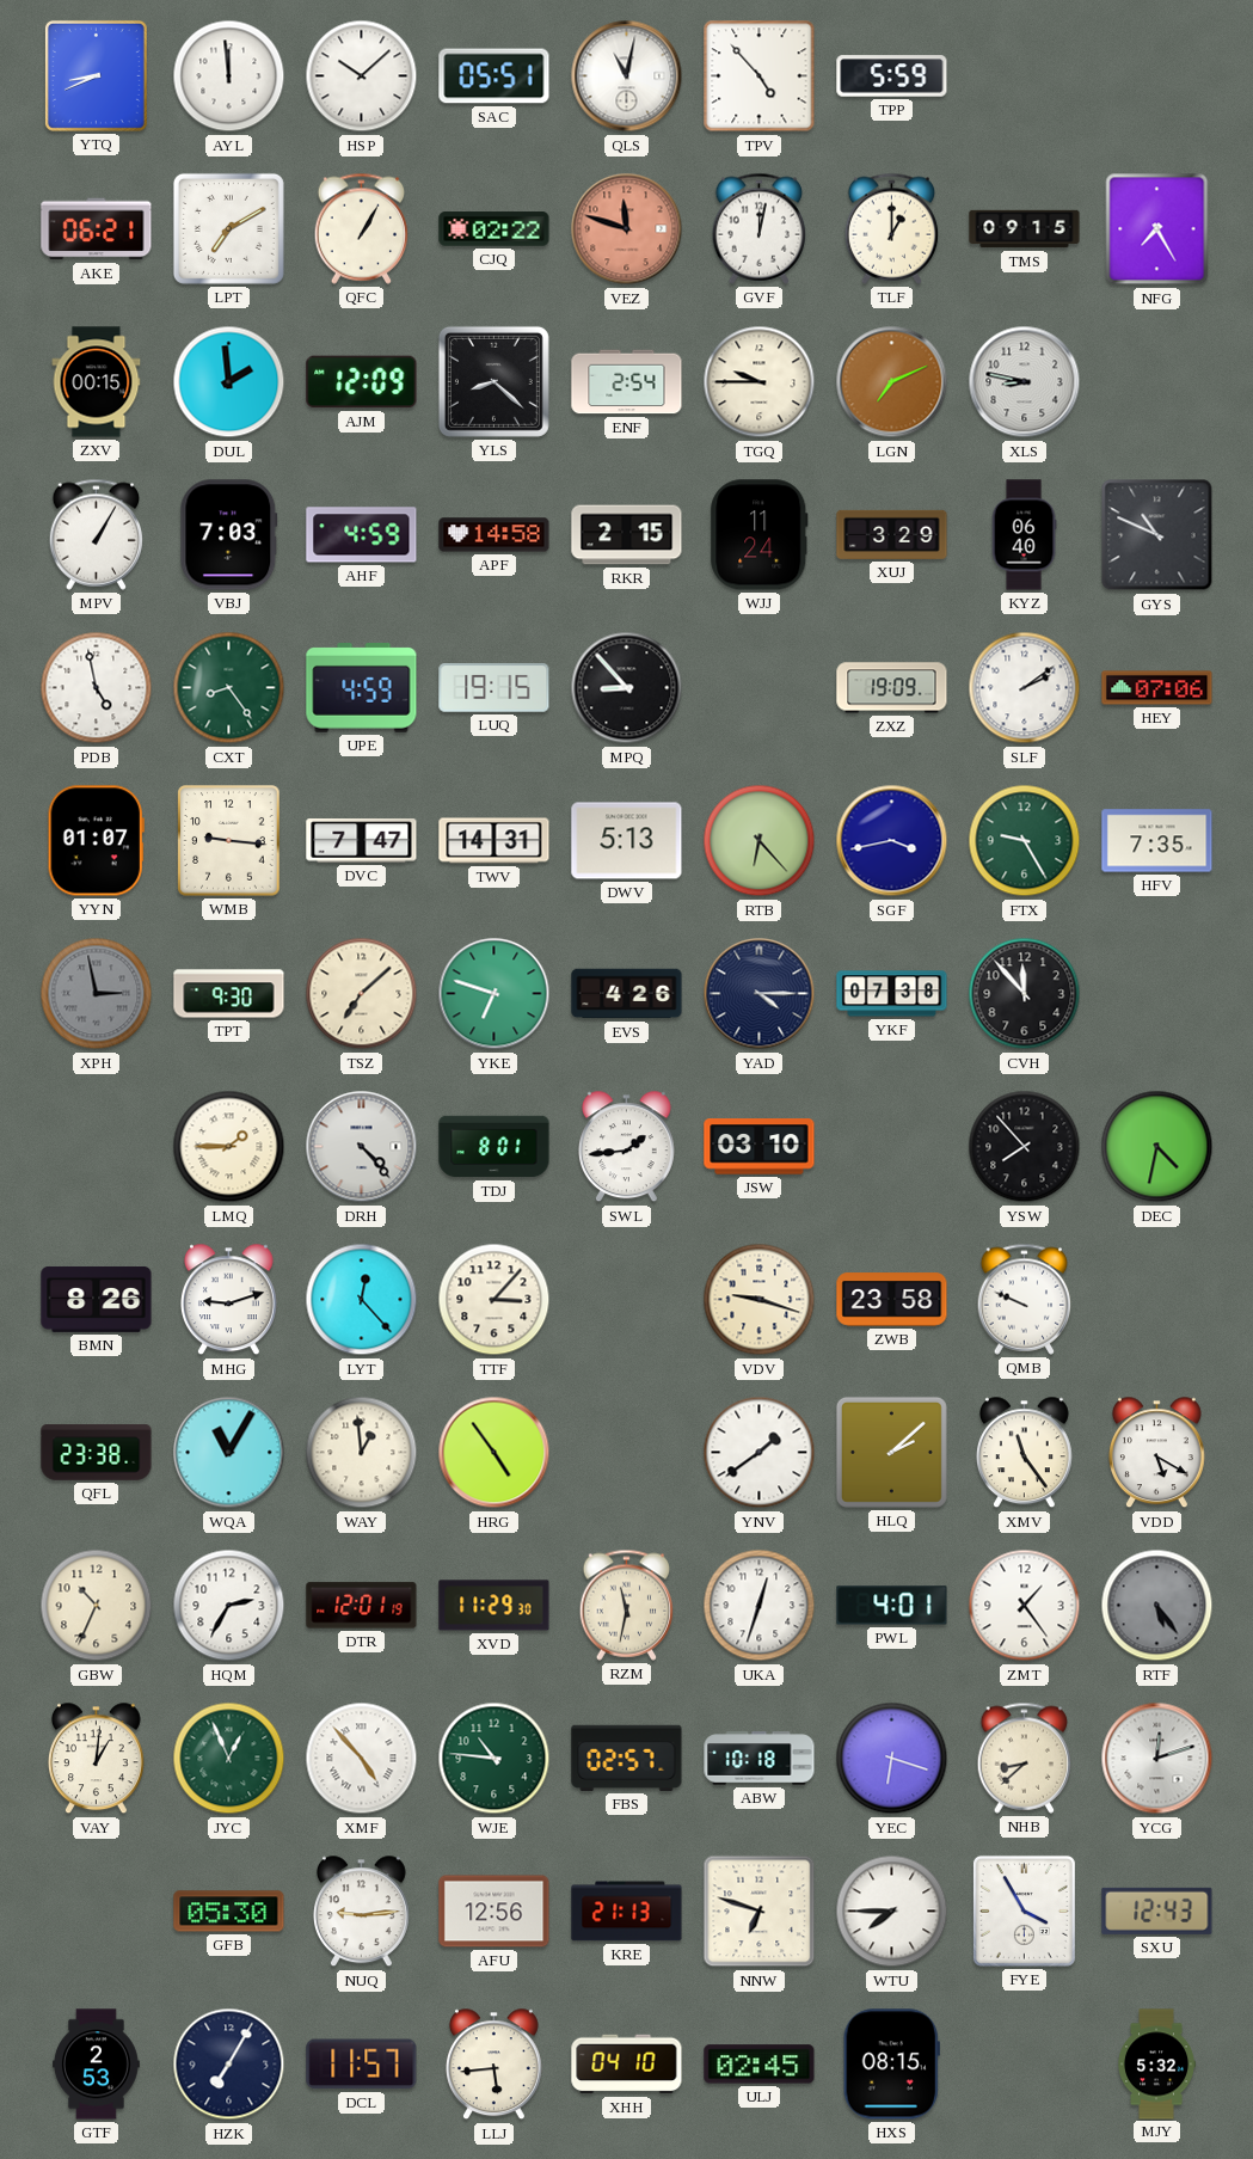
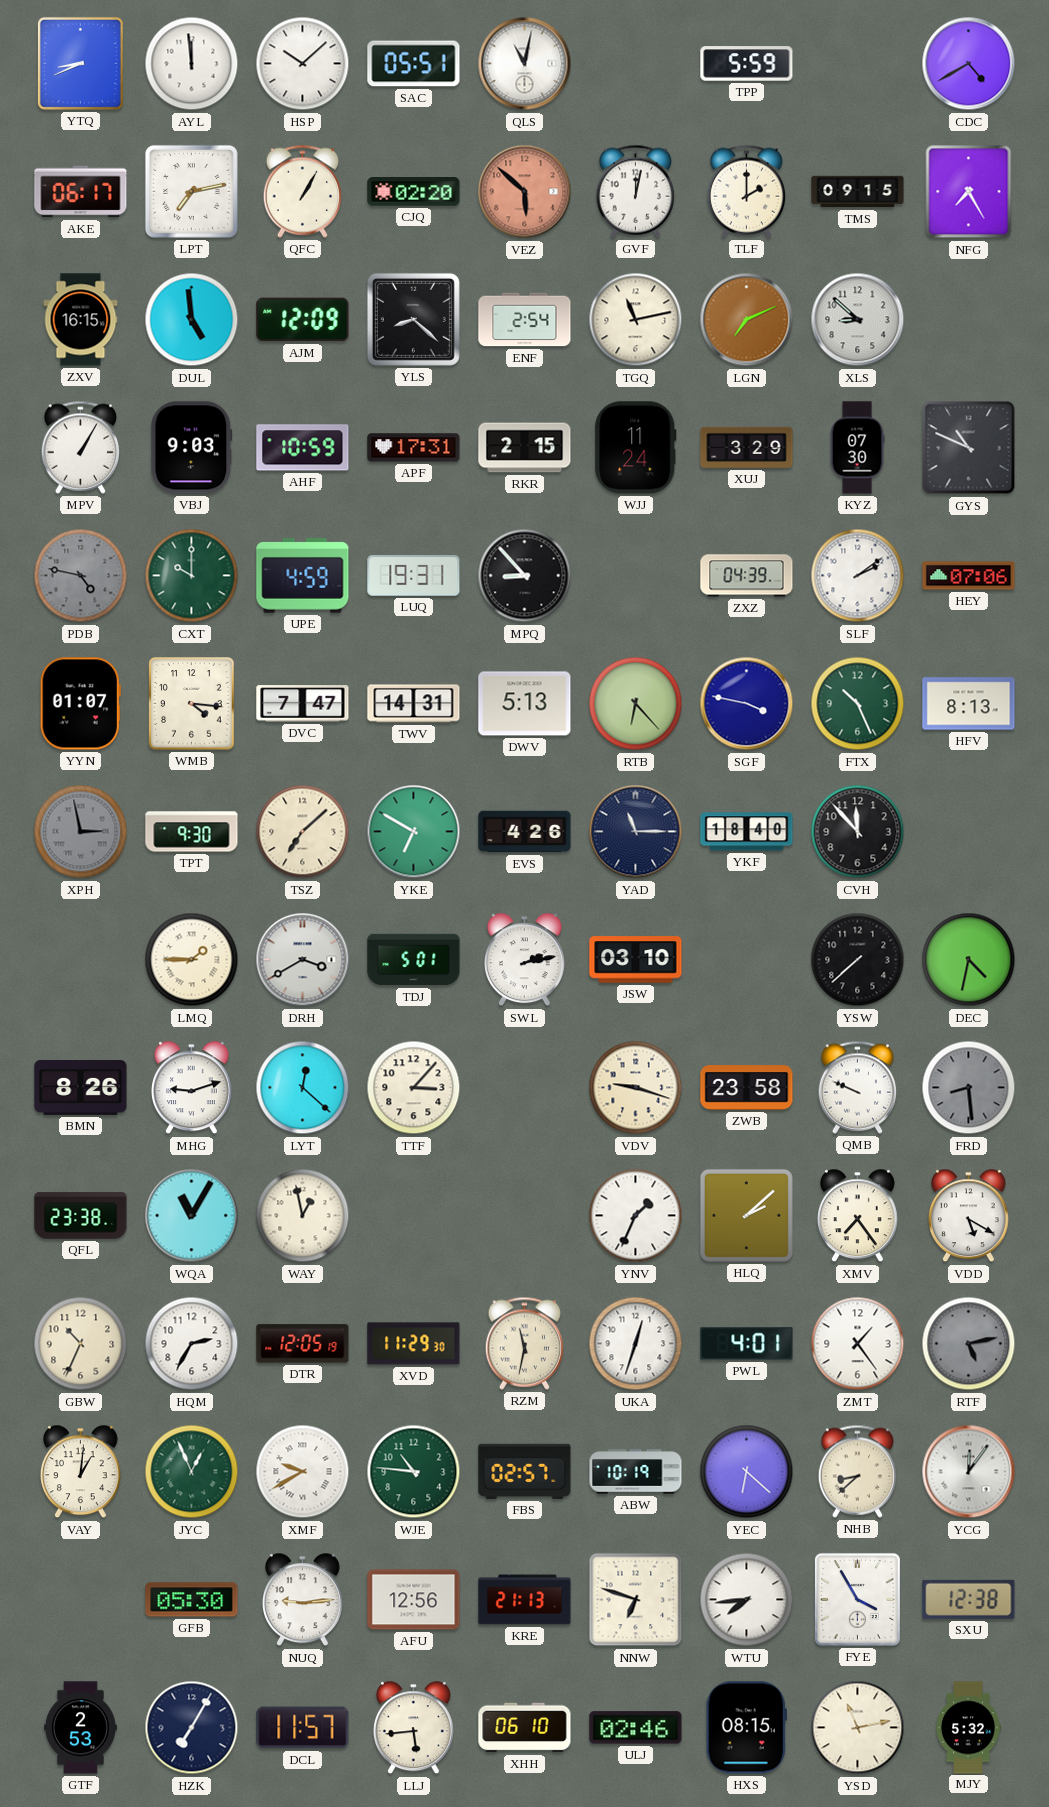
TPV: 4:53 -> none
CDC: none -> 4:40
AKE: 06:21 -> 06:17
LPT: 7:10 -> 7:13
CJQ: 02:22 -> 02:20
VEZ: 11:48 -> 5:52
TLF: 1:00 -> 2:00
ZXV: 00:15 -> 16:15
DUL: 1:59 -> 4:59
TGQ: 9:45 -> 11:13
XLS: 8:47 -> 8:52
VBJ: 7:03 -> 9:03
AHF: 4:59 -> 10:59
APF: 14:58 -> 17:31
KYZ: 06:40 -> 07:30
PDB: 4:58 -> 4:47
PDB dial: white -> grey
CXT: 8:24 -> 10:00
LUQ: 19:15 -> 19:31
ZXZ: 19:09 -> 04:39
WMB: 9:16 -> 4:16
SGF: 3:43 -> 3:47
FTX: 9:25 -> 10:26
HFV: 7:35 -> 8:13
YKE: 6:48 -> 6:50
YAD: 4:15 -> 11:15
YKF: 07:38 -> 18:40
DRH: 4:23 -> 3:40
TDJ: 8:01 -> 5:01
SWL: 1:44 -> 2:13
YSW: 7:53 -> 7:38
LYT: 12:23 -> 12:22
FRD: none -> 8:29
WAY: 12:59 -> 12:58
HRG: 4:54 -> none
YNV: 1:39 -> 1:34
XMV: 11:24 -> 7:24
DTR: 12:01 -> 12:05
RTF: 5:24 -> 5:13
XMF: 4:53 -> 9:40
ABW: 10:18 -> 10:19
YEC: 6:18 -> 6:22
YCG: 12:12 -> 12:06
WTU: 7:45 -> 7:44
SXU: 12:43 -> 12:38
XHH: 04:10 -> 06:10
ULJ: 02:45 -> 02:46
YSD: none -> 11:13
